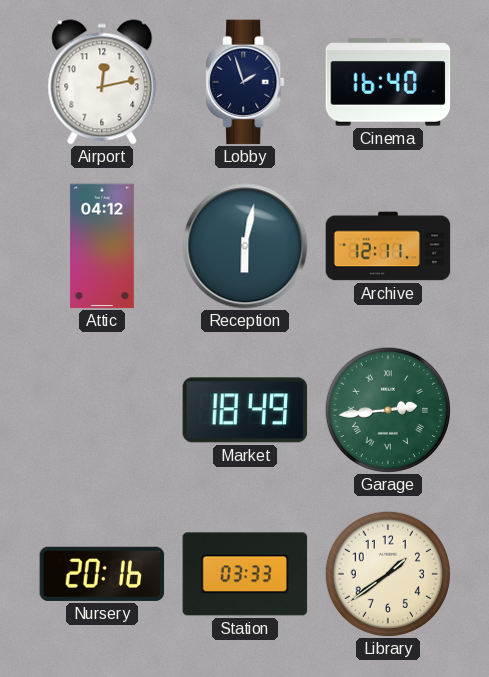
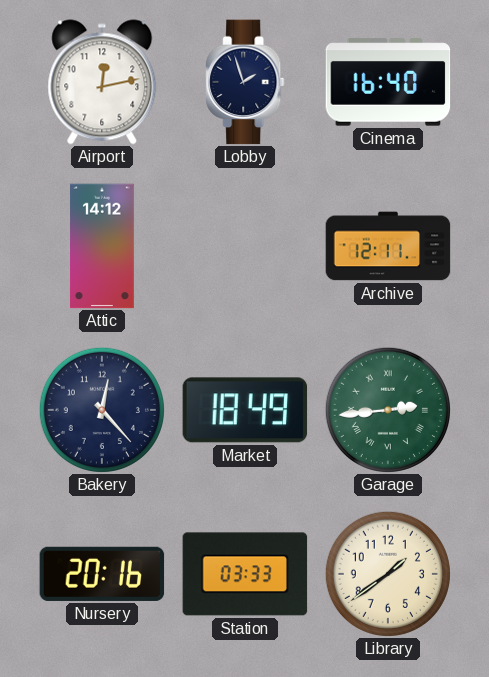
Attic: 04:12 -> 14:12
Reception: 6:02 -> none
Bakery: none -> 12:23
